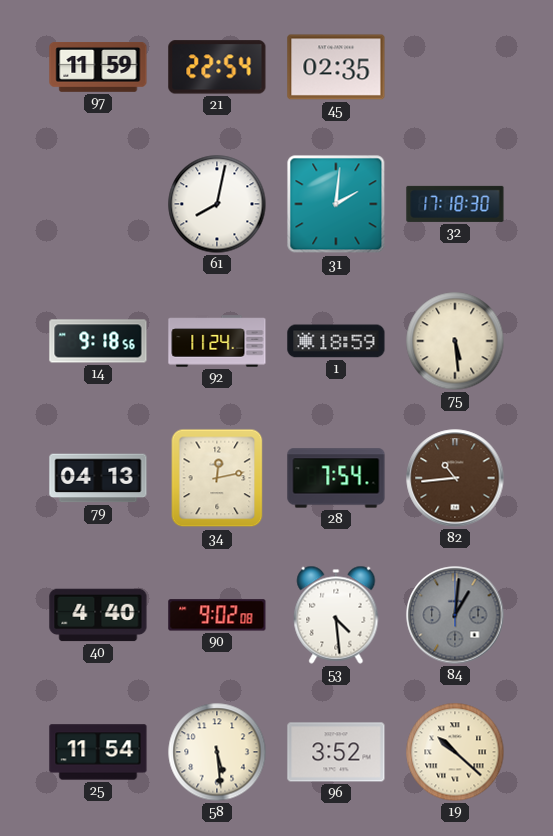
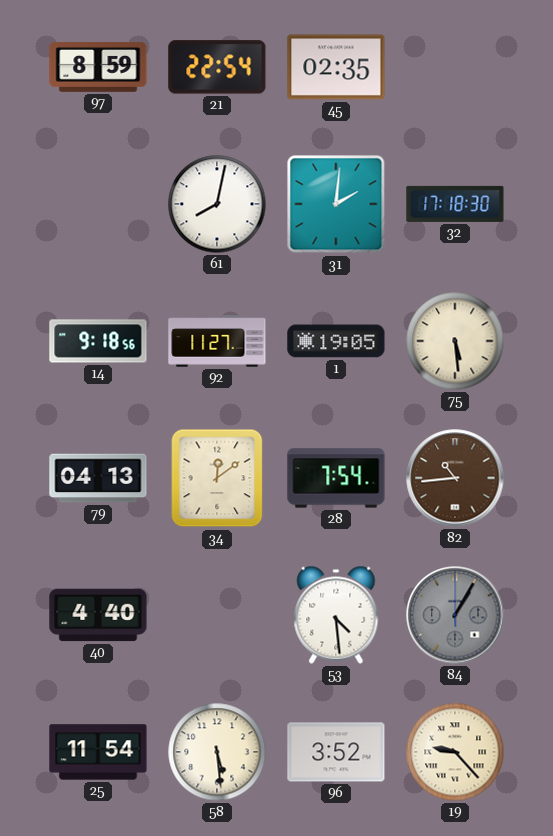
97: 11:59 -> 8:59
92: 11:24 -> 11:27
1: 18:59 -> 19:05
34: 12:13 -> 12:09
90: 9:02 -> none
84: 1:01 -> 1:05
19: 10:22 -> 9:23
